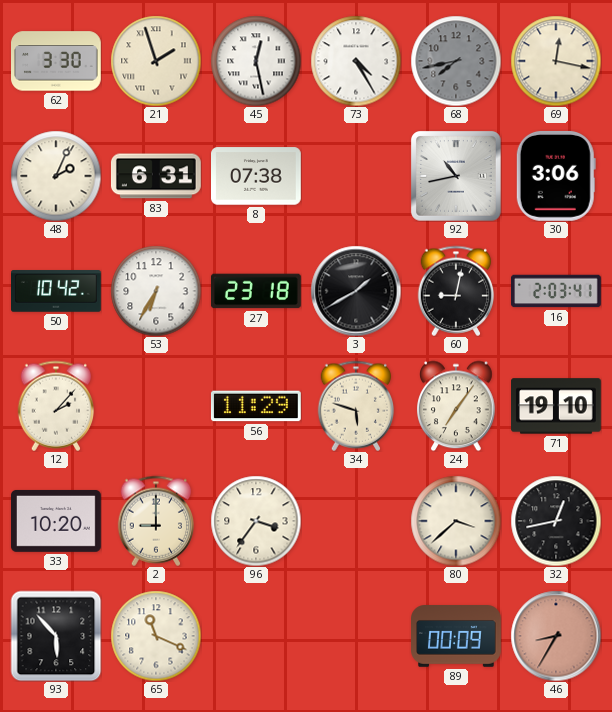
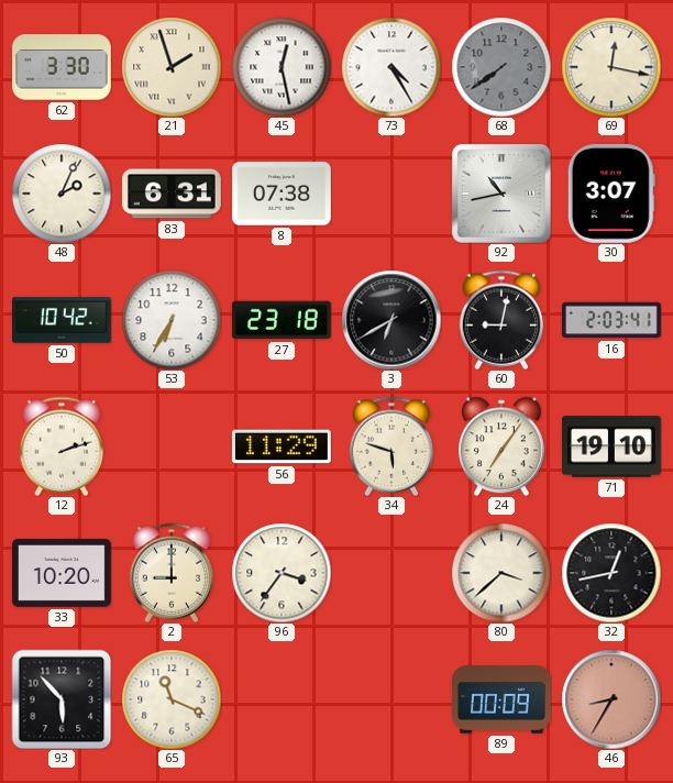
68: 7:43 -> 7:39
30: 3:06 -> 3:07
3: 1:40 -> 6:40
12: 2:07 -> 2:12
